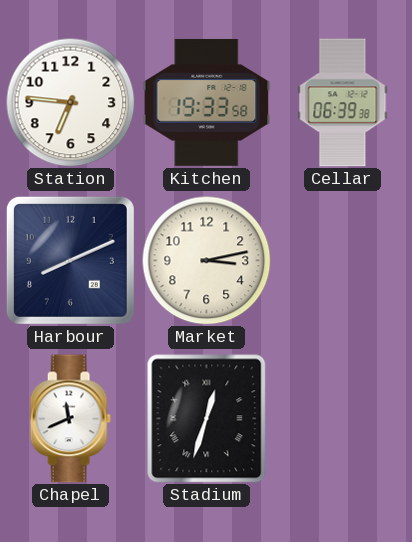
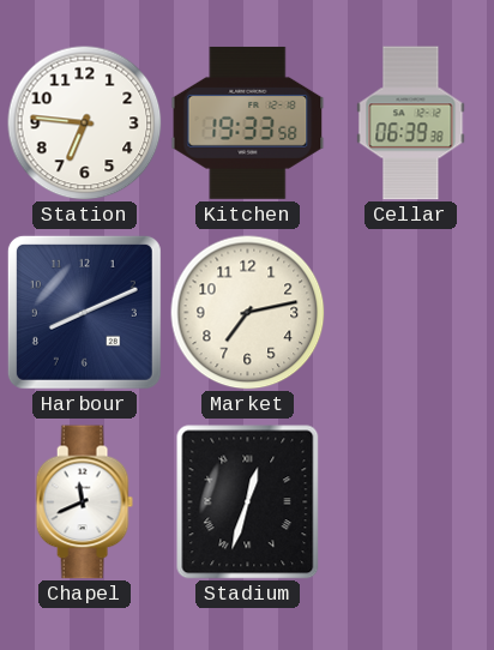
Market: 3:13 -> 7:13
